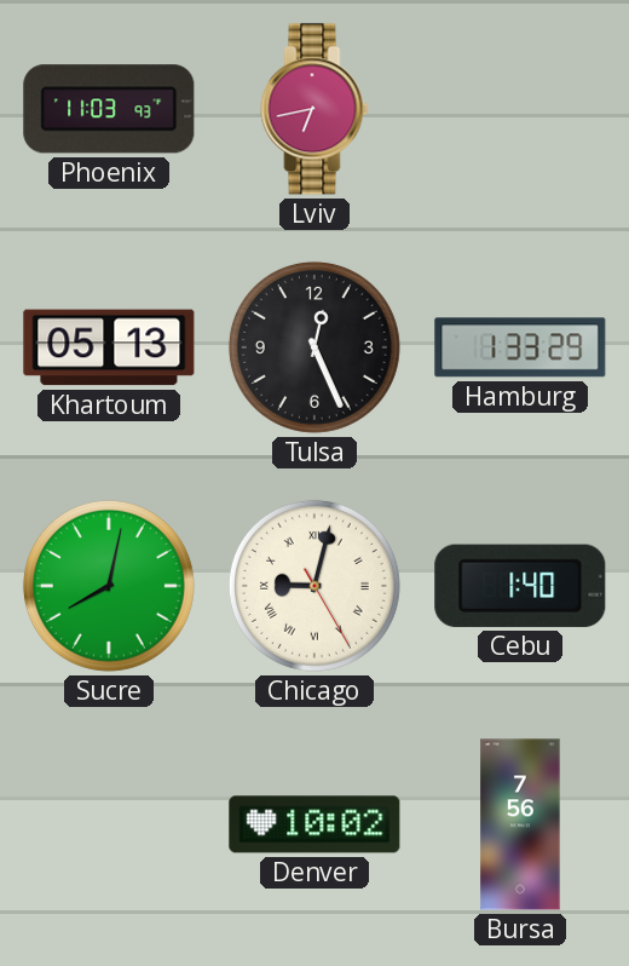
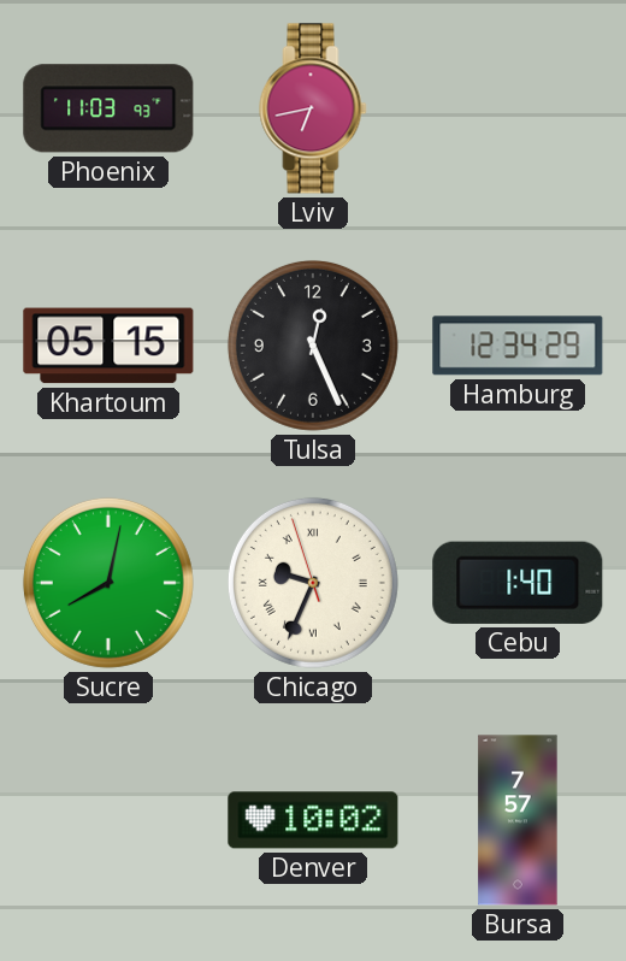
Khartoum: 05:13 -> 05:15
Hamburg: 1:33 -> 12:34
Chicago: 9:02 -> 9:33
Bursa: 7:56 -> 7:57
